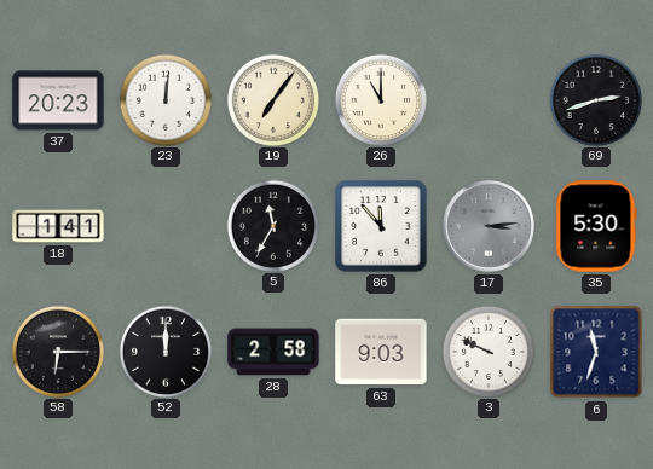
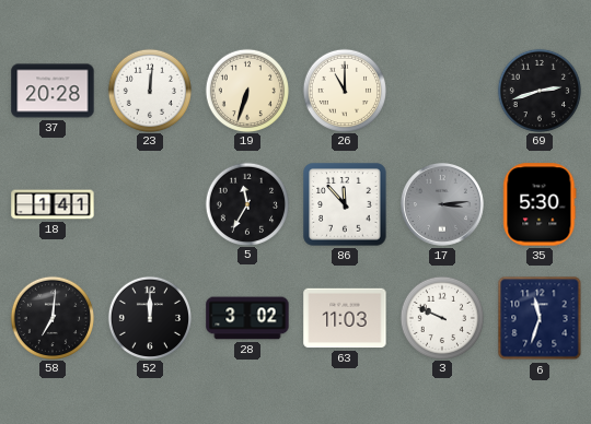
37: 20:23 -> 20:28
19: 7:06 -> 6:33
58: 6:15 -> 7:01
28: 2:58 -> 3:02
63: 9:03 -> 11:03
